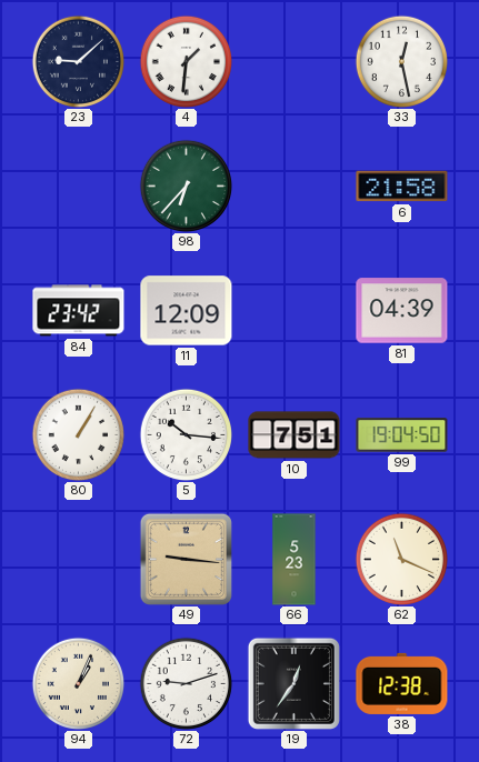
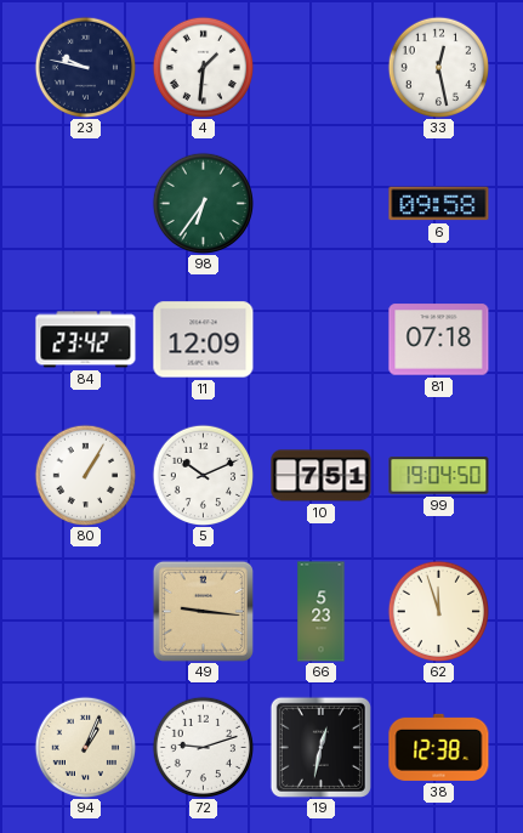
23: 9:08 -> 9:47
98: 6:37 -> 6:36
6: 21:58 -> 09:58
81: 04:39 -> 07:18
5: 10:16 -> 10:11
62: 11:19 -> 11:57
19: 12:36 -> 12:32
